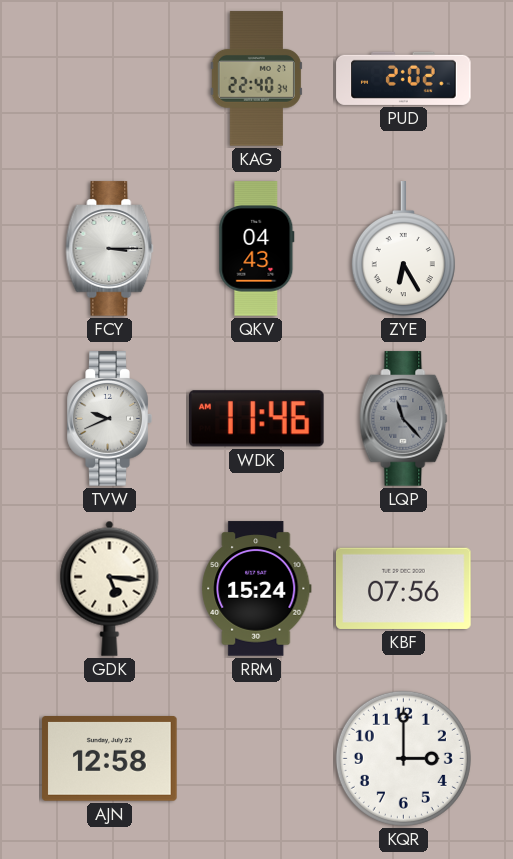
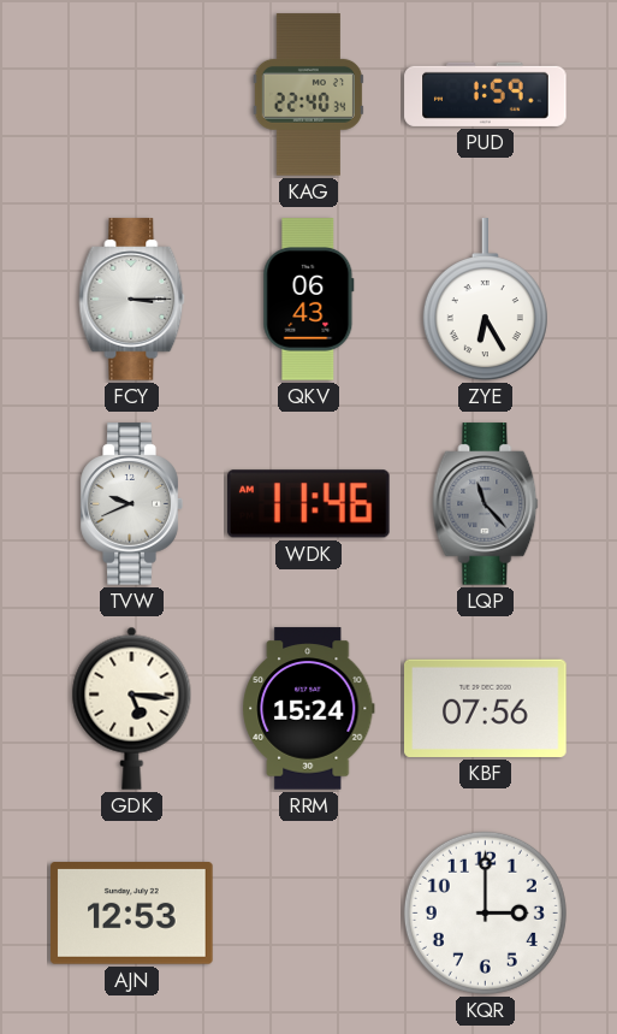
PUD: 2:02 -> 1:59
QKV: 04:43 -> 06:43
AJN: 12:58 -> 12:53
